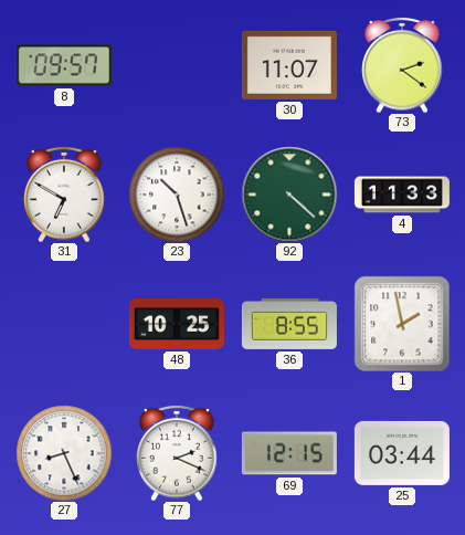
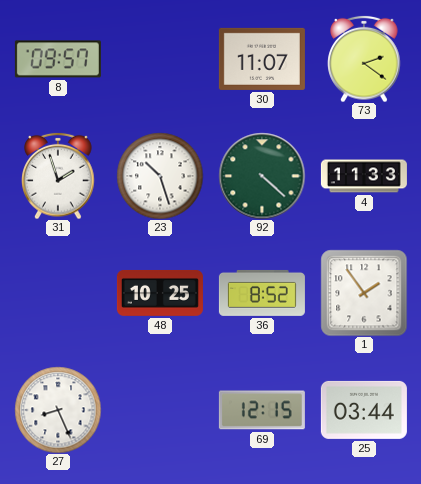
31: 6:50 -> 1:57
36: 8:55 -> 8:52
1: 1:58 -> 1:54
77: 2:19 -> none
